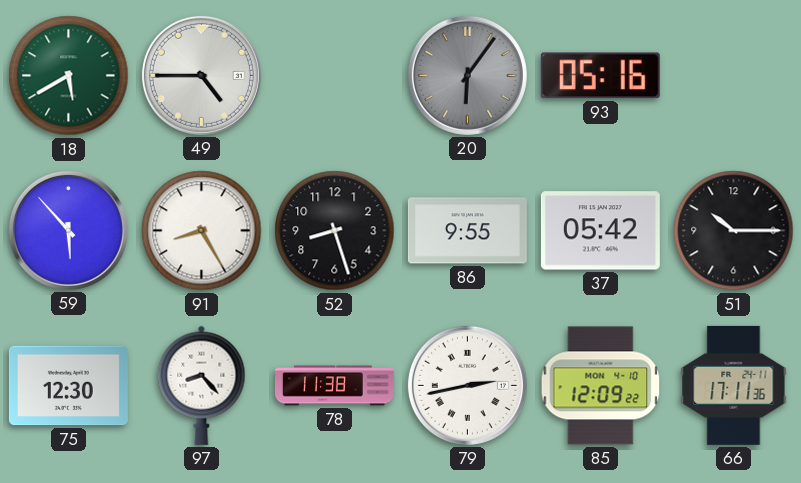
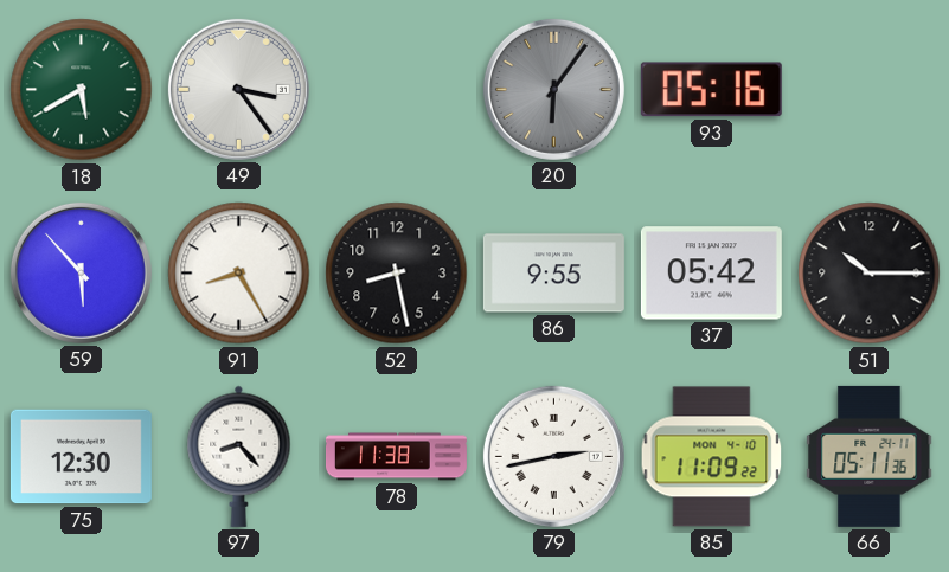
49: 4:45 -> 3:24
52: 8:27 -> 8:28
85: 12:09 -> 11:09
66: 17:11 -> 05:11
